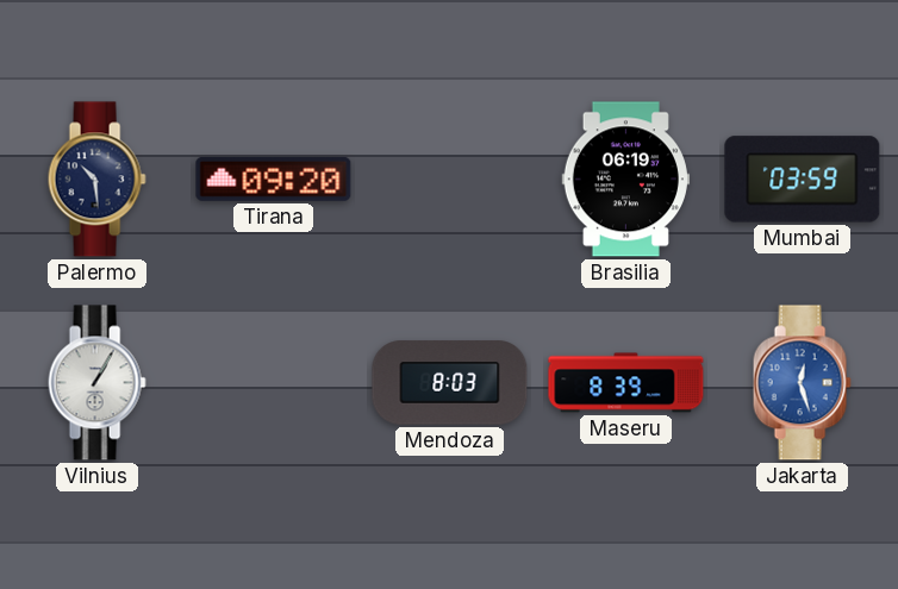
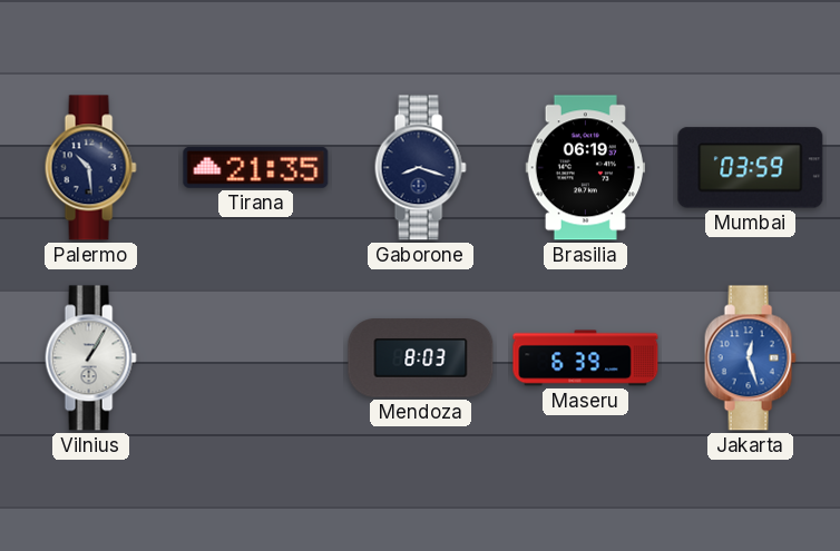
Tirana: 09:20 -> 21:35
Gaborone: none -> 8:18
Maseru: 8:39 -> 6:39
